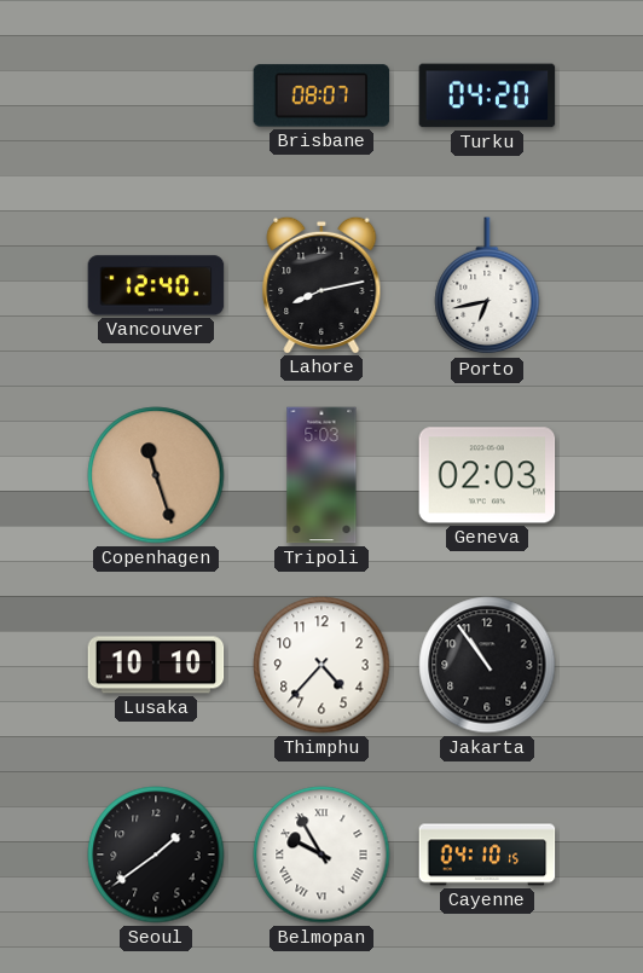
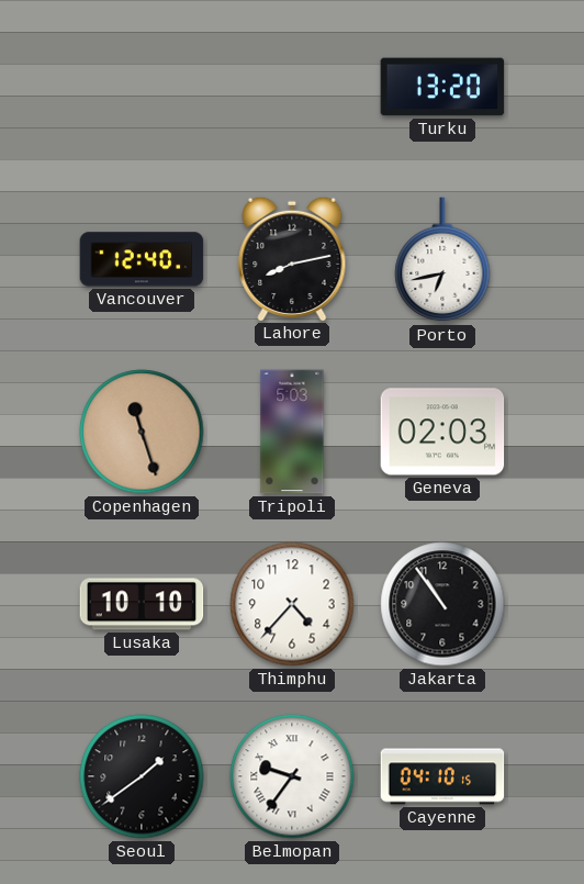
Brisbane: 08:07 -> none
Turku: 04:20 -> 13:20
Belmopan: 9:55 -> 9:36
